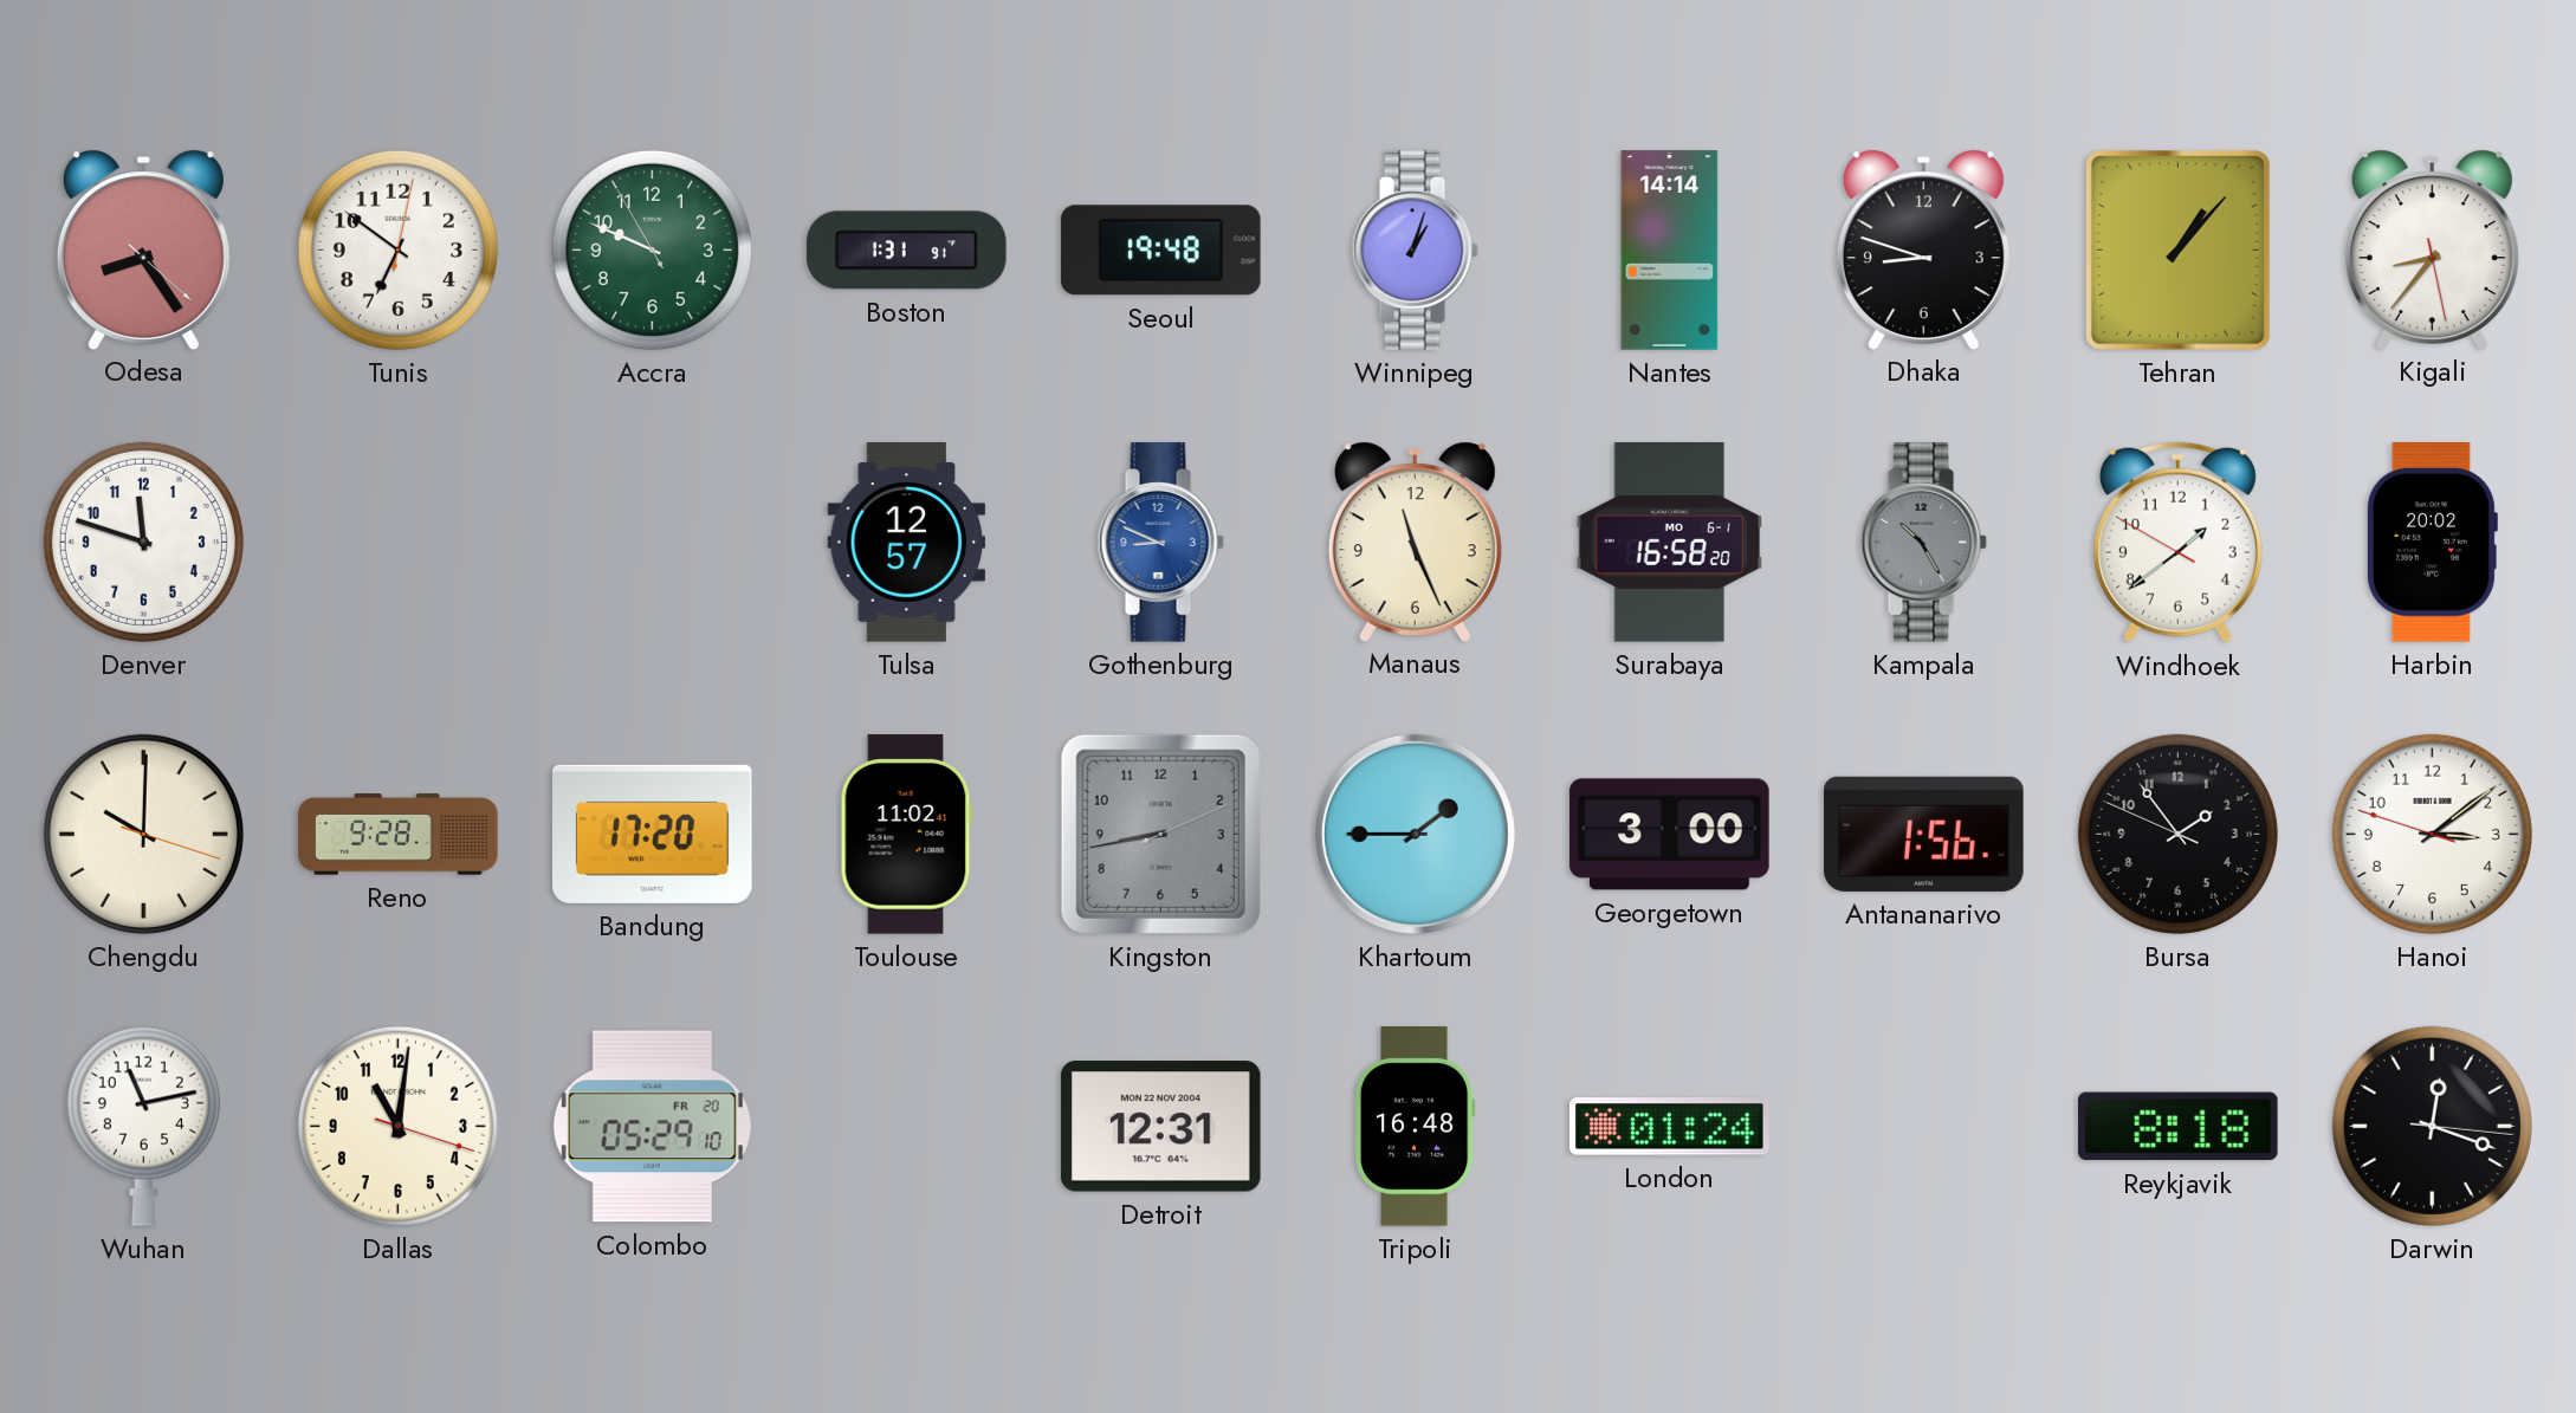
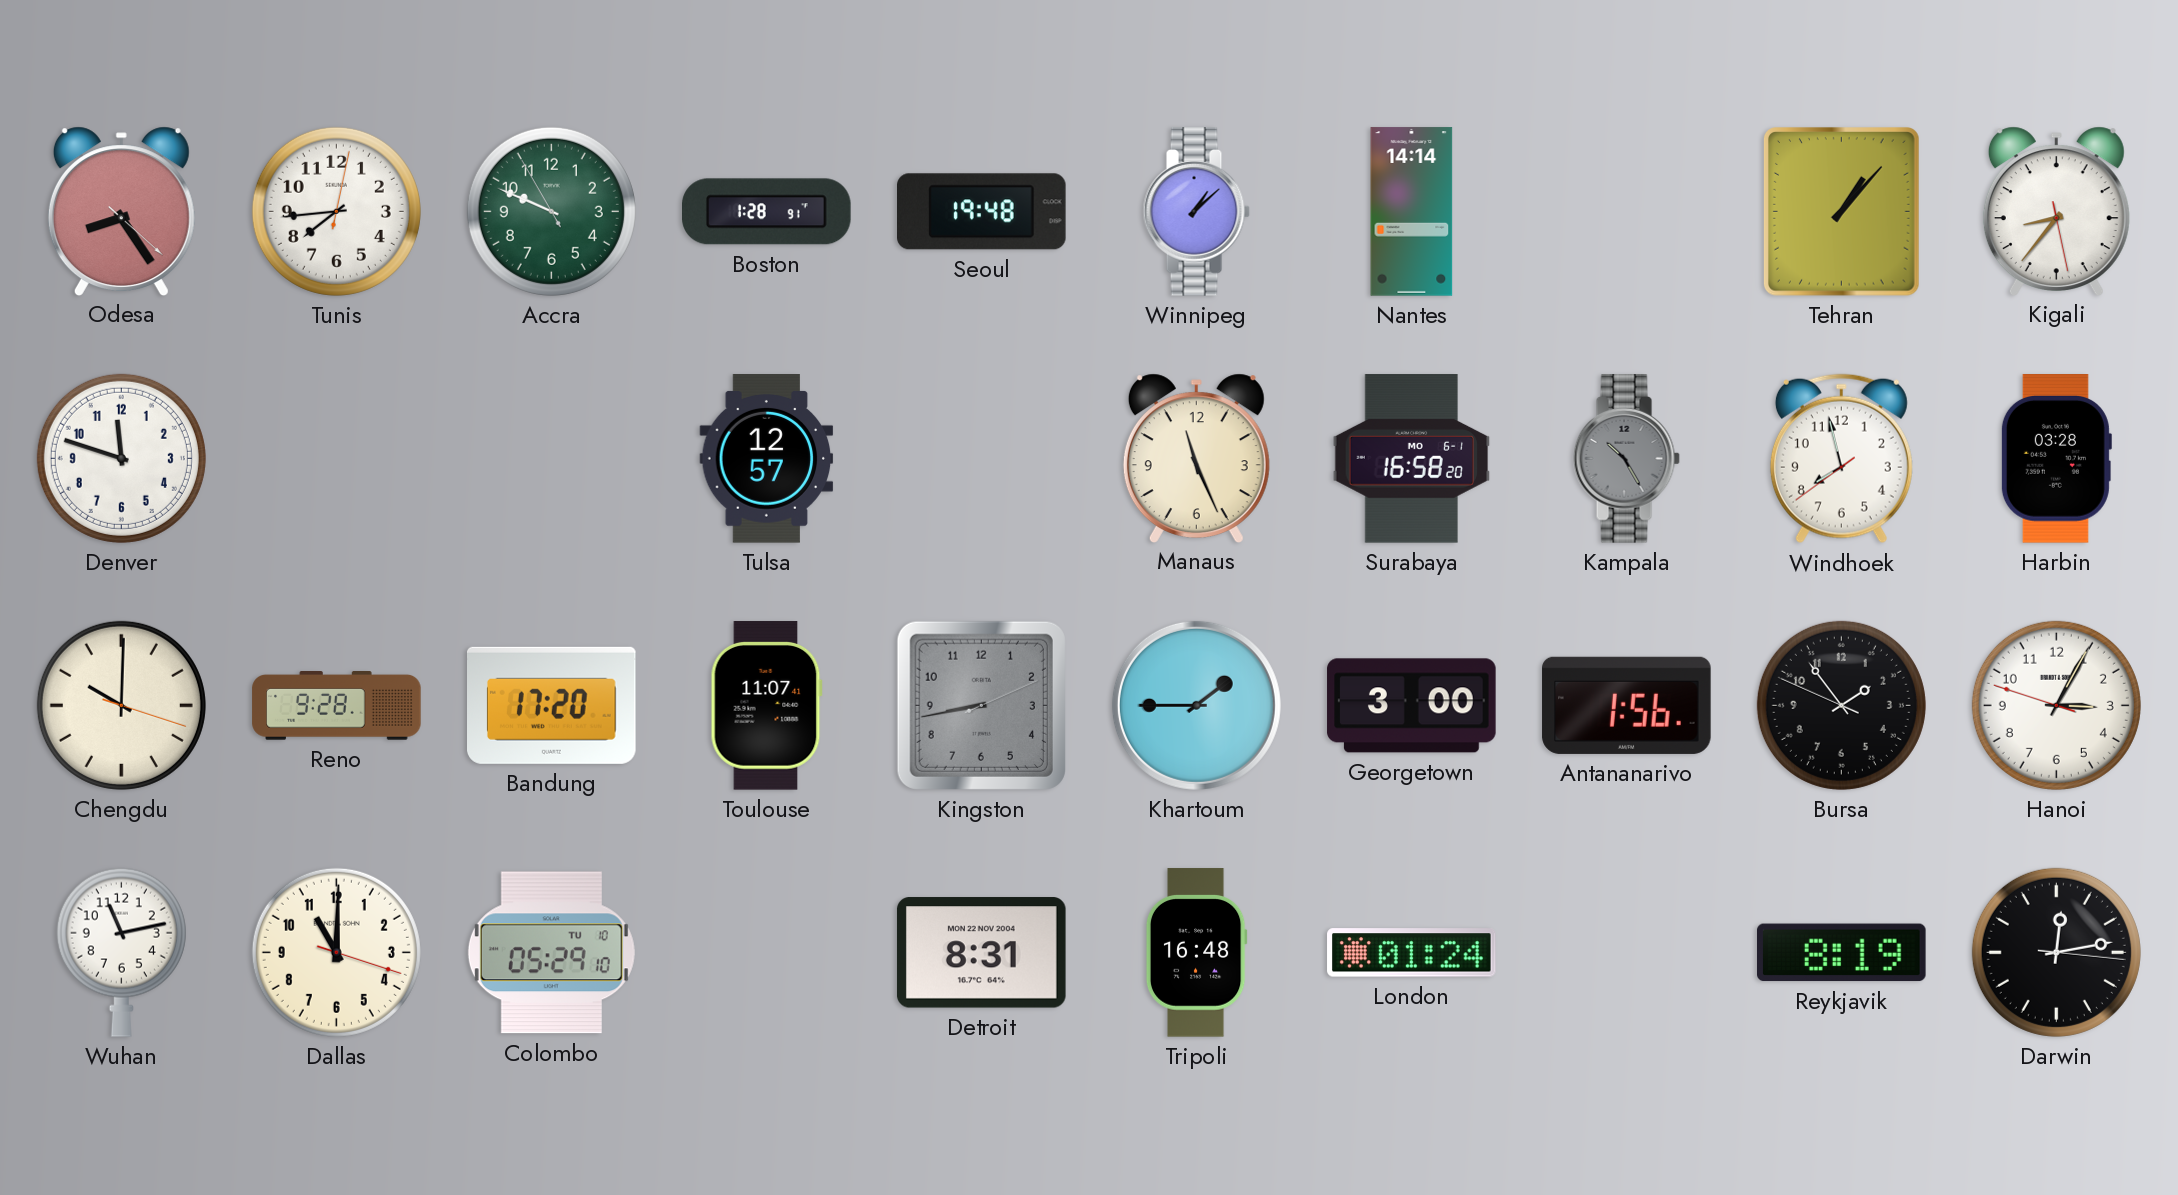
Tunis: 6:51 -> 7:44
Boston: 1:31 -> 1:28
Winnipeg: 1:03 -> 1:08
Dhaka: 8:48 -> none
Gothenburg: 8:49 -> none
Windhoek: 1:38 -> 7:57
Harbin: 20:02 -> 03:28
Toulouse: 11:02 -> 11:07
Hanoi: 3:08 -> 3:04
Dallas: 11:01 -> 11:00
Colombo date: FR 20 -> TU 10
Detroit: 12:31 -> 8:31
Reykjavik: 8:18 -> 8:19
Darwin: 12:18 -> 12:13
